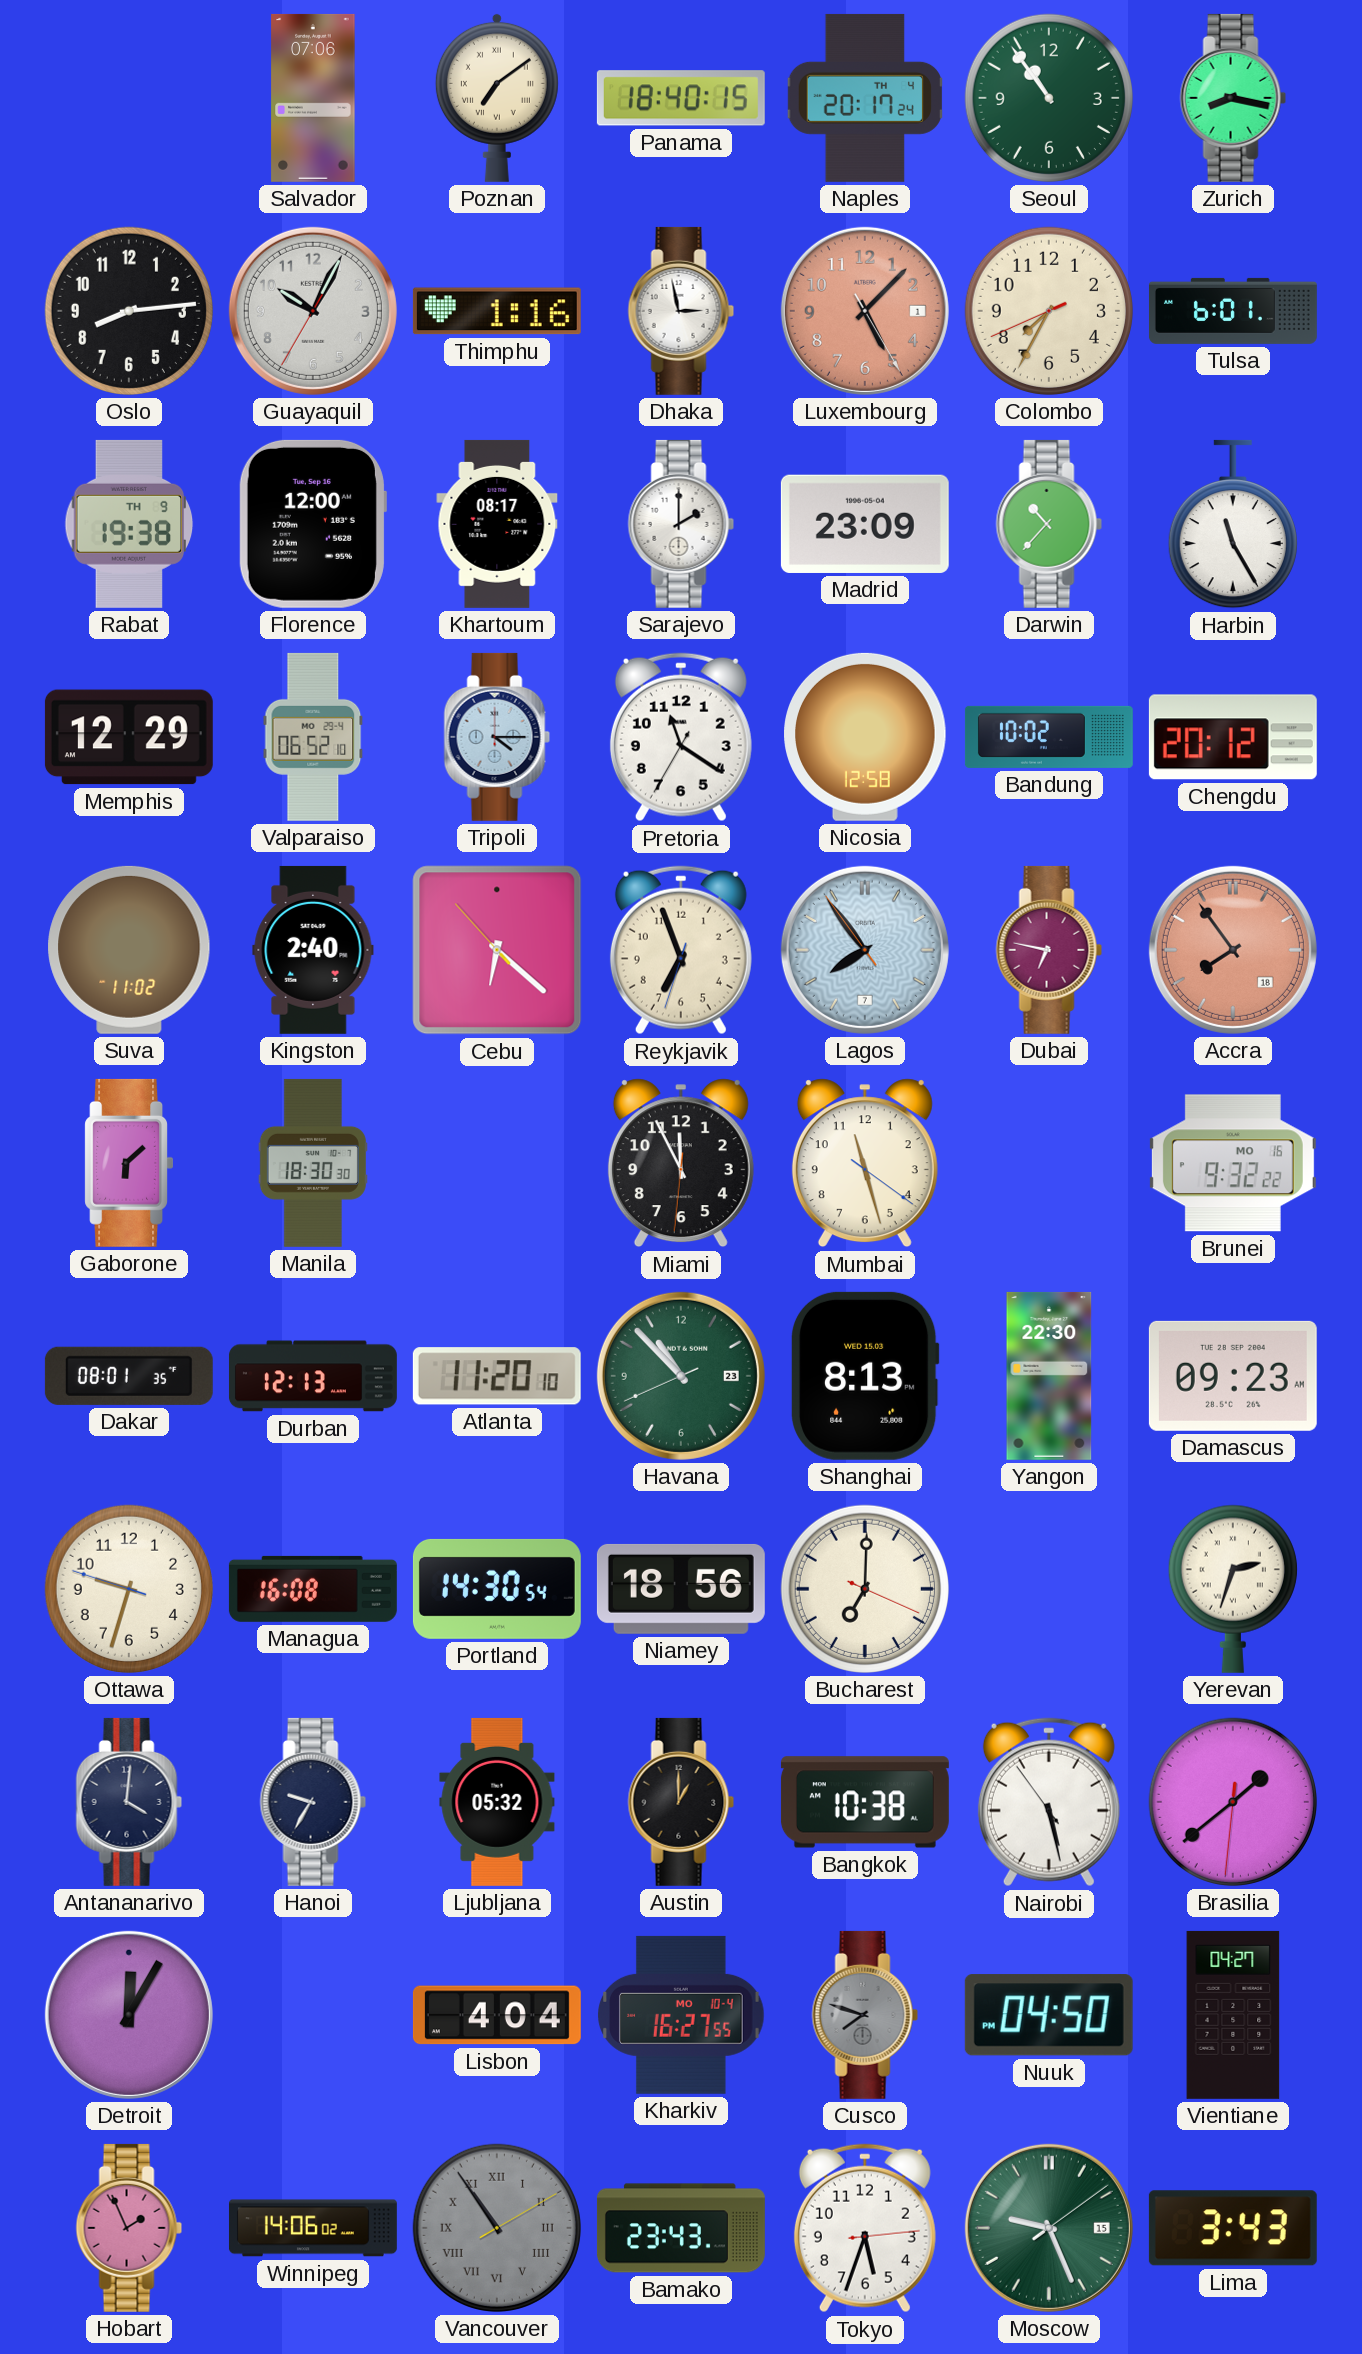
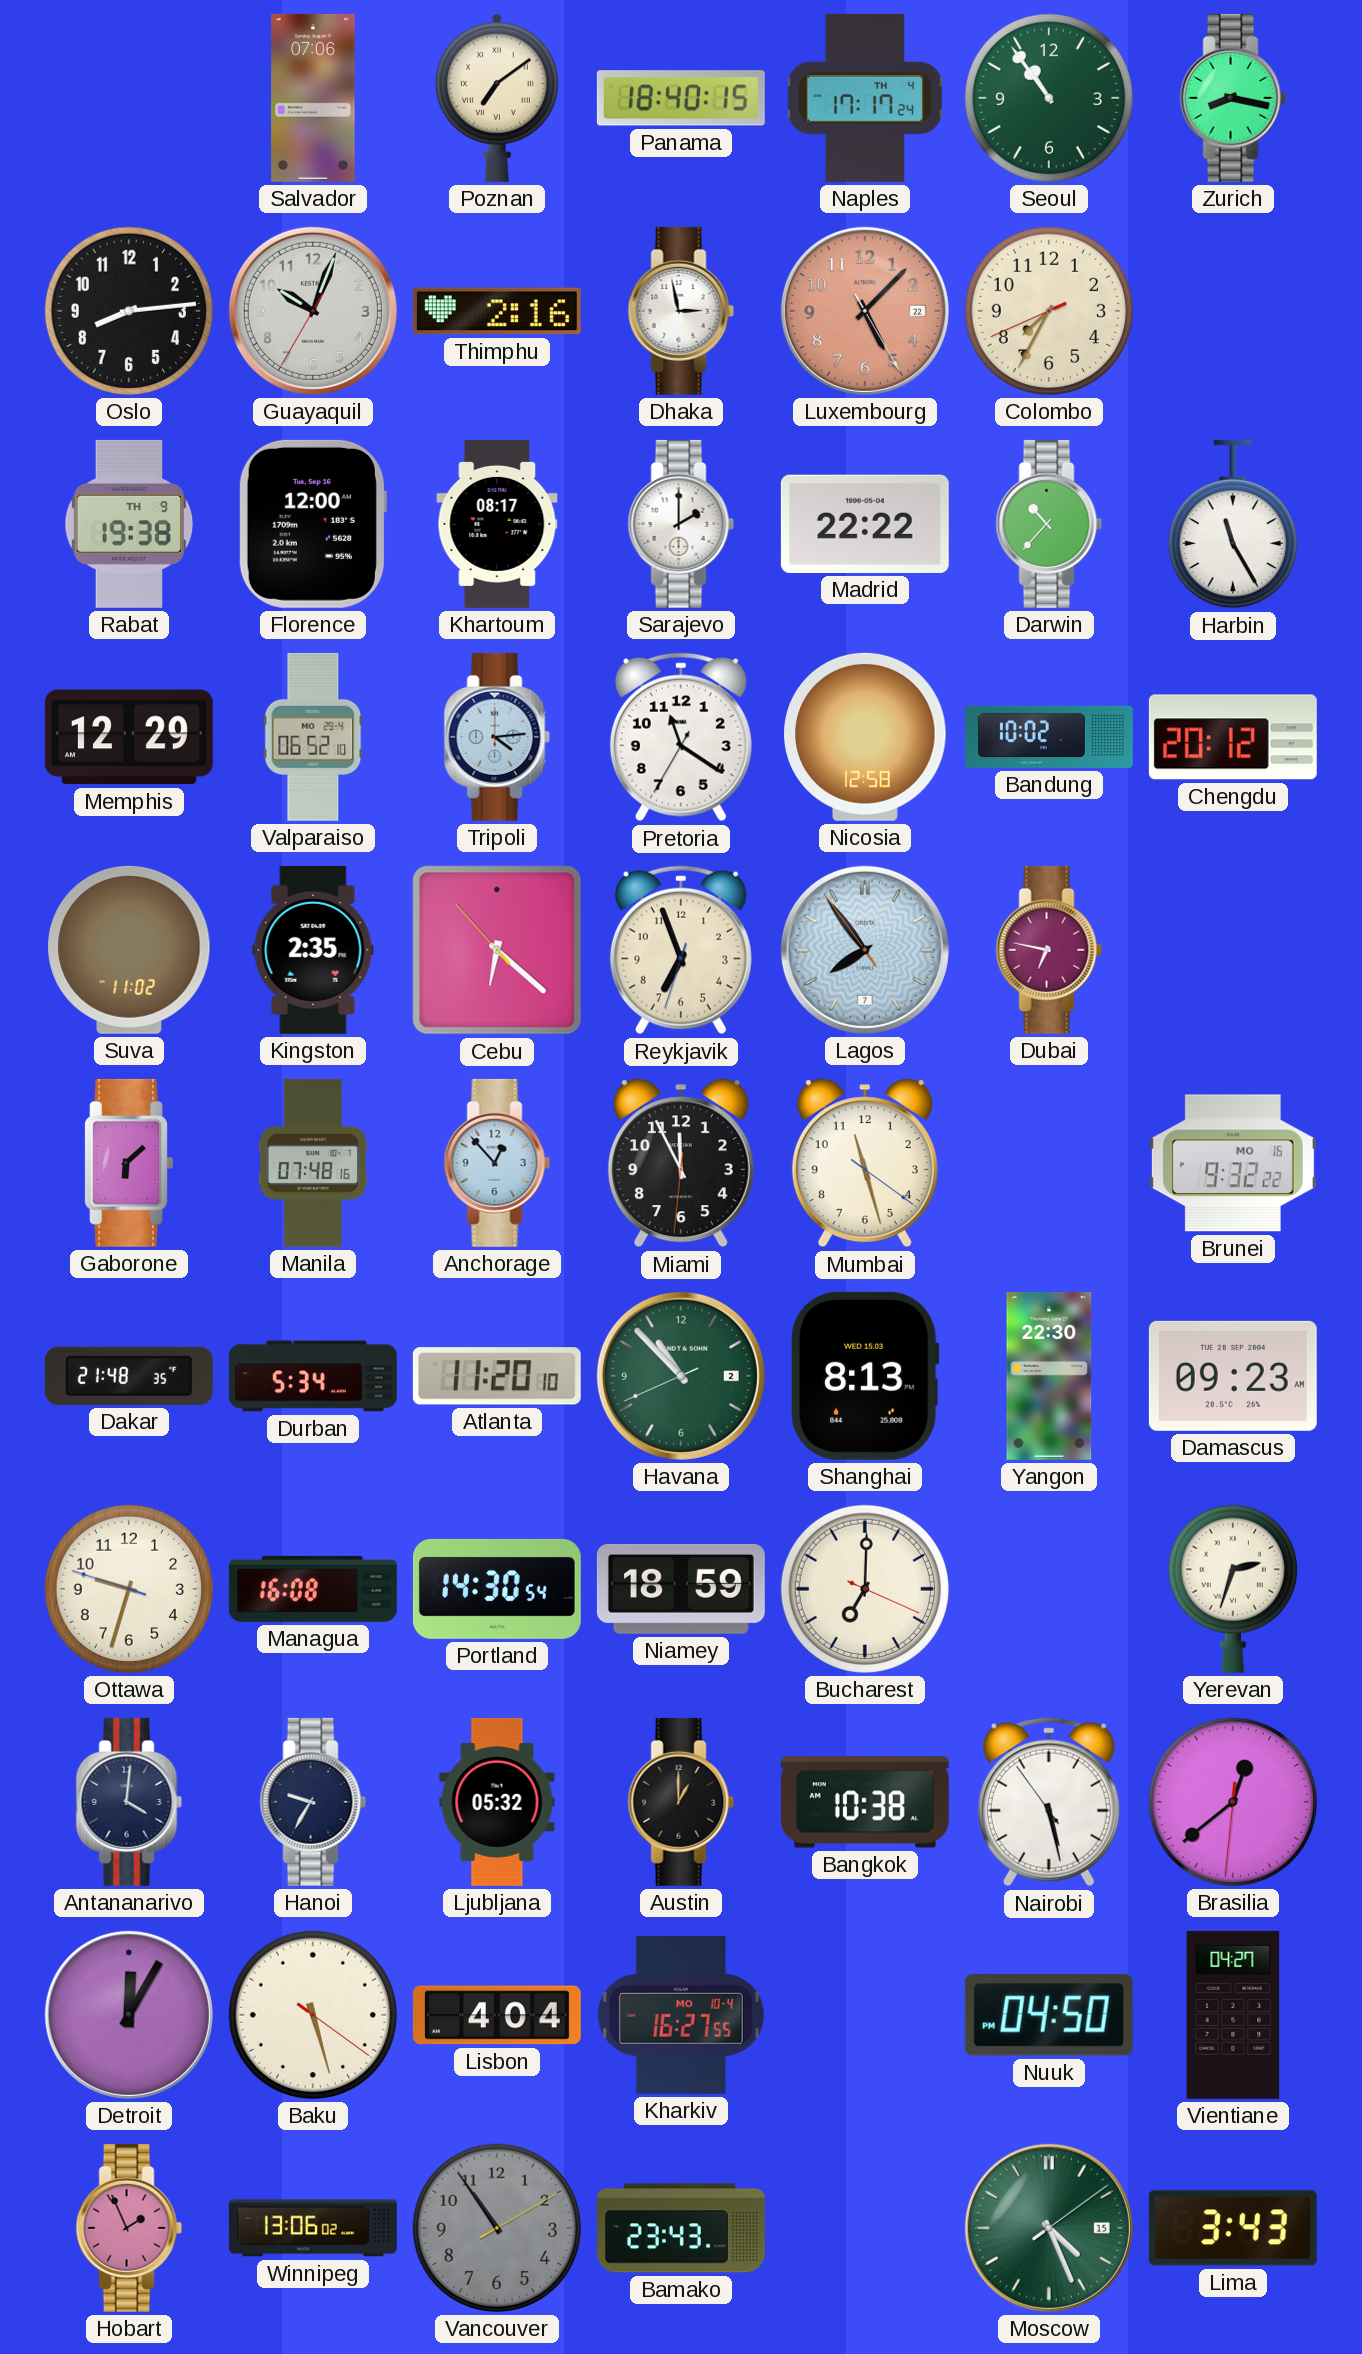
Naples: 20:17 -> 17:17
Guayaquil: 10:04 -> 10:03
Thimphu: 1:16 -> 2:16
Luxembourg date: 1 -> 22
Tulsa: 6:01 -> none
Madrid: 23:09 -> 22:22
Tripoli: 4:15 -> 4:14
Kingston: 2:40 -> 2:35
Accra: 7:54 -> none
Manila: 18:30 -> 07:48
Anchorage: none -> 12:53
Dakar: 08:01 -> 21:48
Durban: 12:13 -> 5:34
Havana date: 23 -> 2
Niamey: 18:56 -> 18:59
Brasilia: 1:38 -> 12:38
Baku: none -> 5:27
Cusco: 7:48 -> none
Winnipeg: 14:06 -> 13:06
Vancouver numerals: Roman -> Arabic
Tokyo: 5:33 -> none
Moscow: 9:26 -> 4:26
